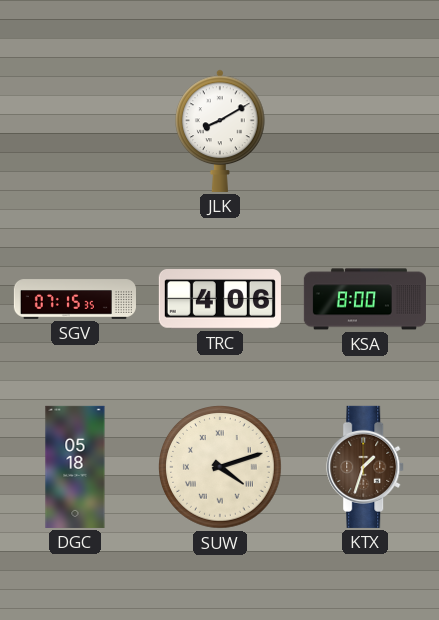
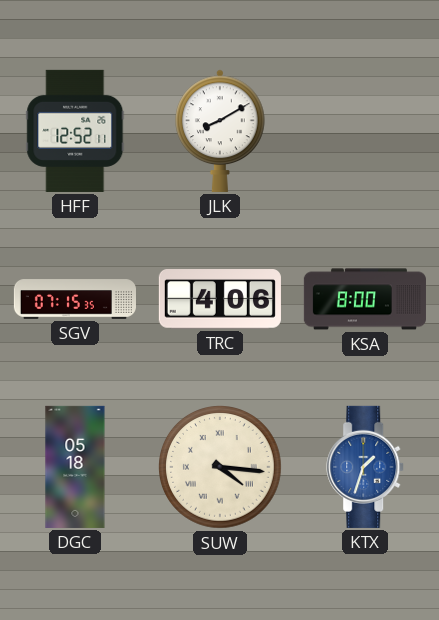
HFF: none -> 12:52
SUW: 4:12 -> 4:16
KTX dial: brown -> blue
